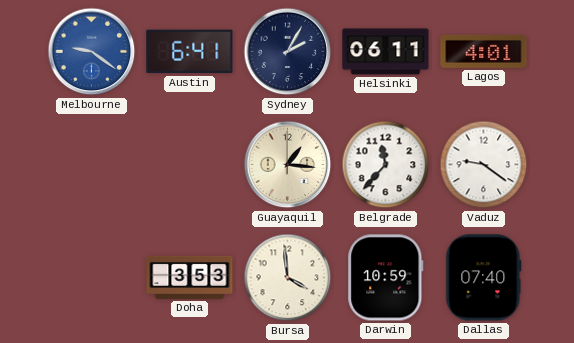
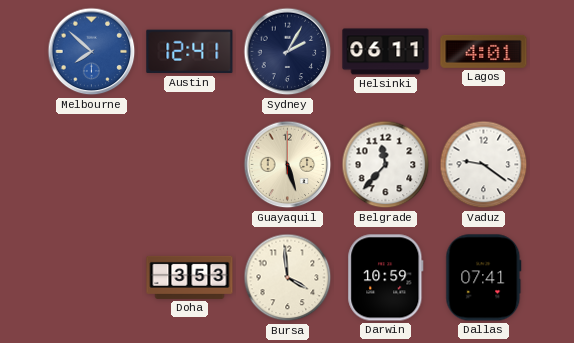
Melbourne: 9:21 -> 7:52
Austin: 6:41 -> 12:41
Guayaquil: 1:16 -> 5:27
Dallas: 07:40 -> 07:41
